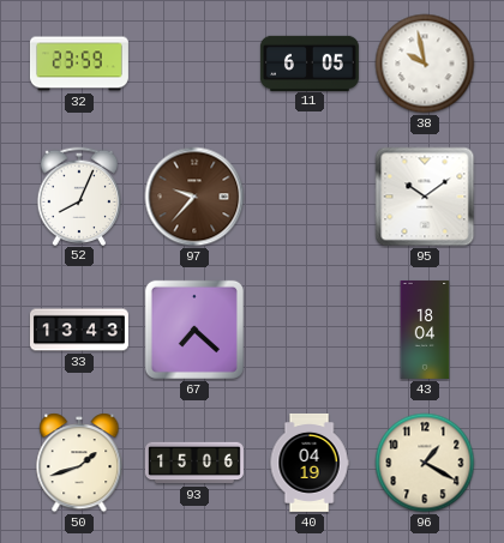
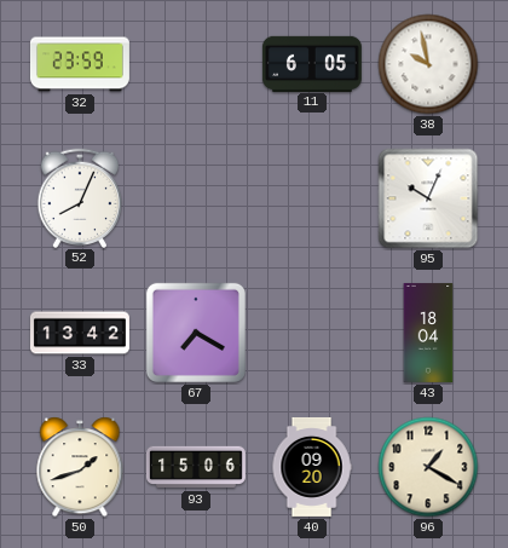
97: 9:37 -> none
95: 10:09 -> 10:04
33: 13:43 -> 13:42
67: 7:22 -> 7:20
40: 04:19 -> 09:20
